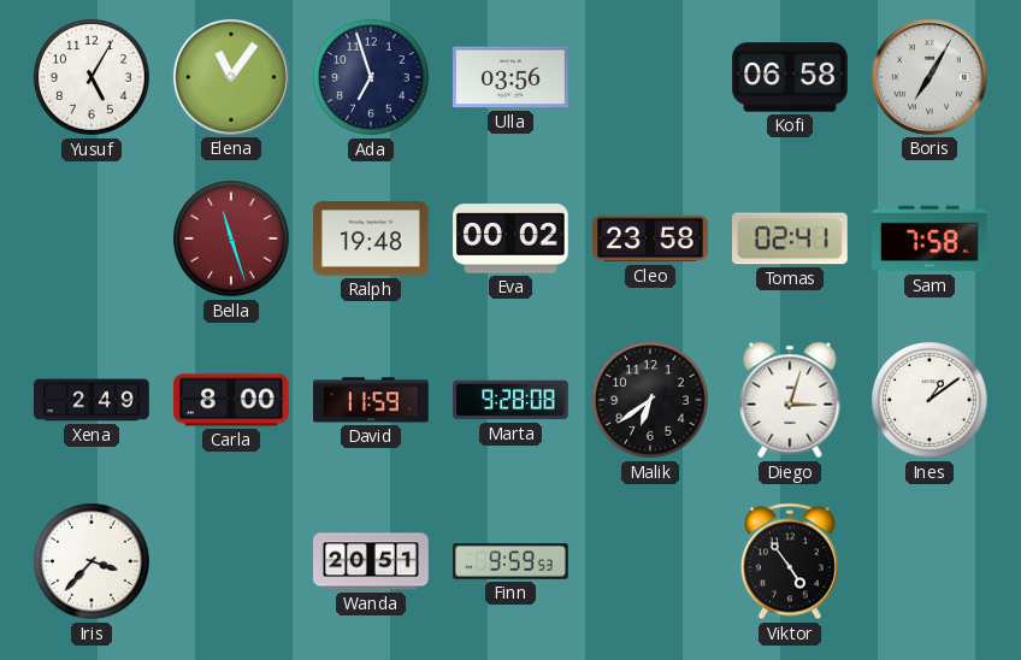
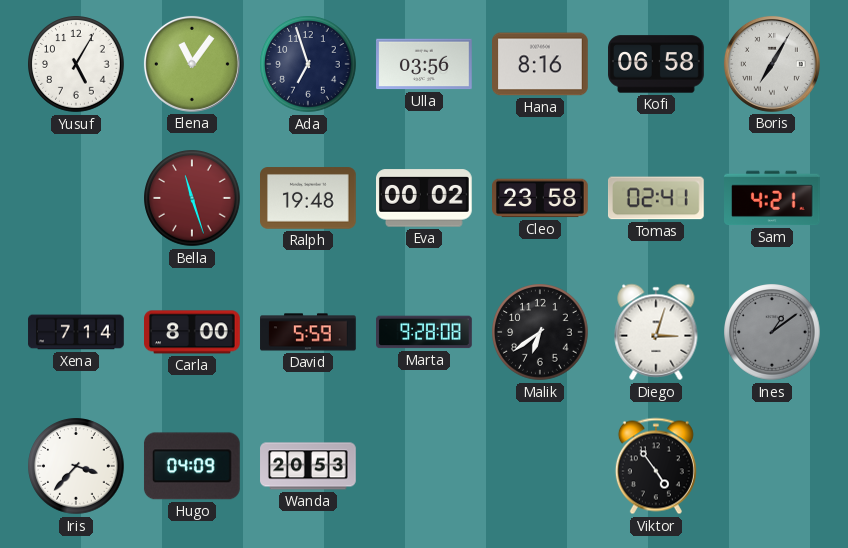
Hana: none -> 8:16
Sam: 7:58 -> 4:21
Xena: 2:49 -> 7:14
David: 11:59 -> 5:59
Ines dial: white -> grey
Hugo: none -> 04:09
Wanda: 20:51 -> 20:53
Finn: 9:59 -> none
